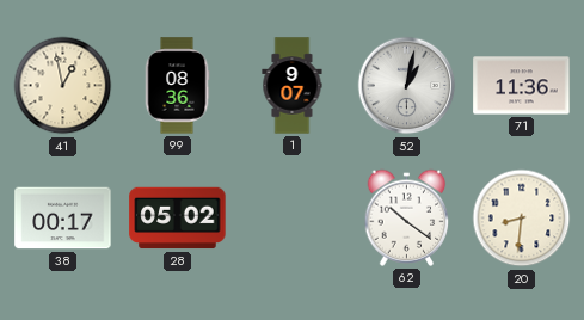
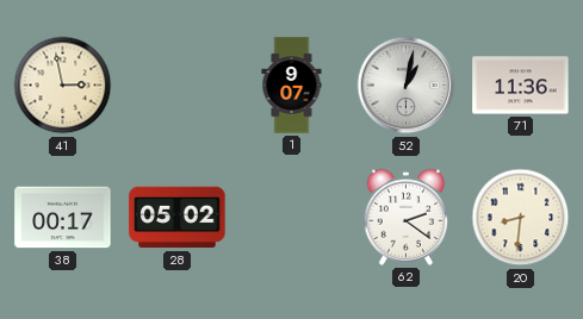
41: 12:58 -> 2:58
99: 08:36 -> none
62: 10:21 -> 2:21
